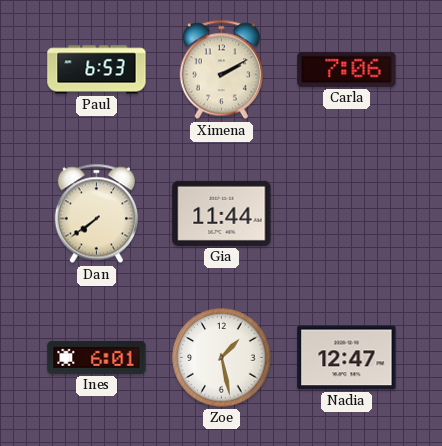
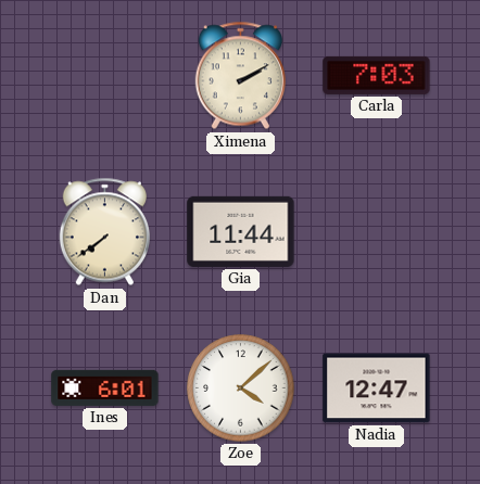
Paul: 6:53 -> none
Carla: 7:06 -> 7:03
Zoe: 1:28 -> 4:08
